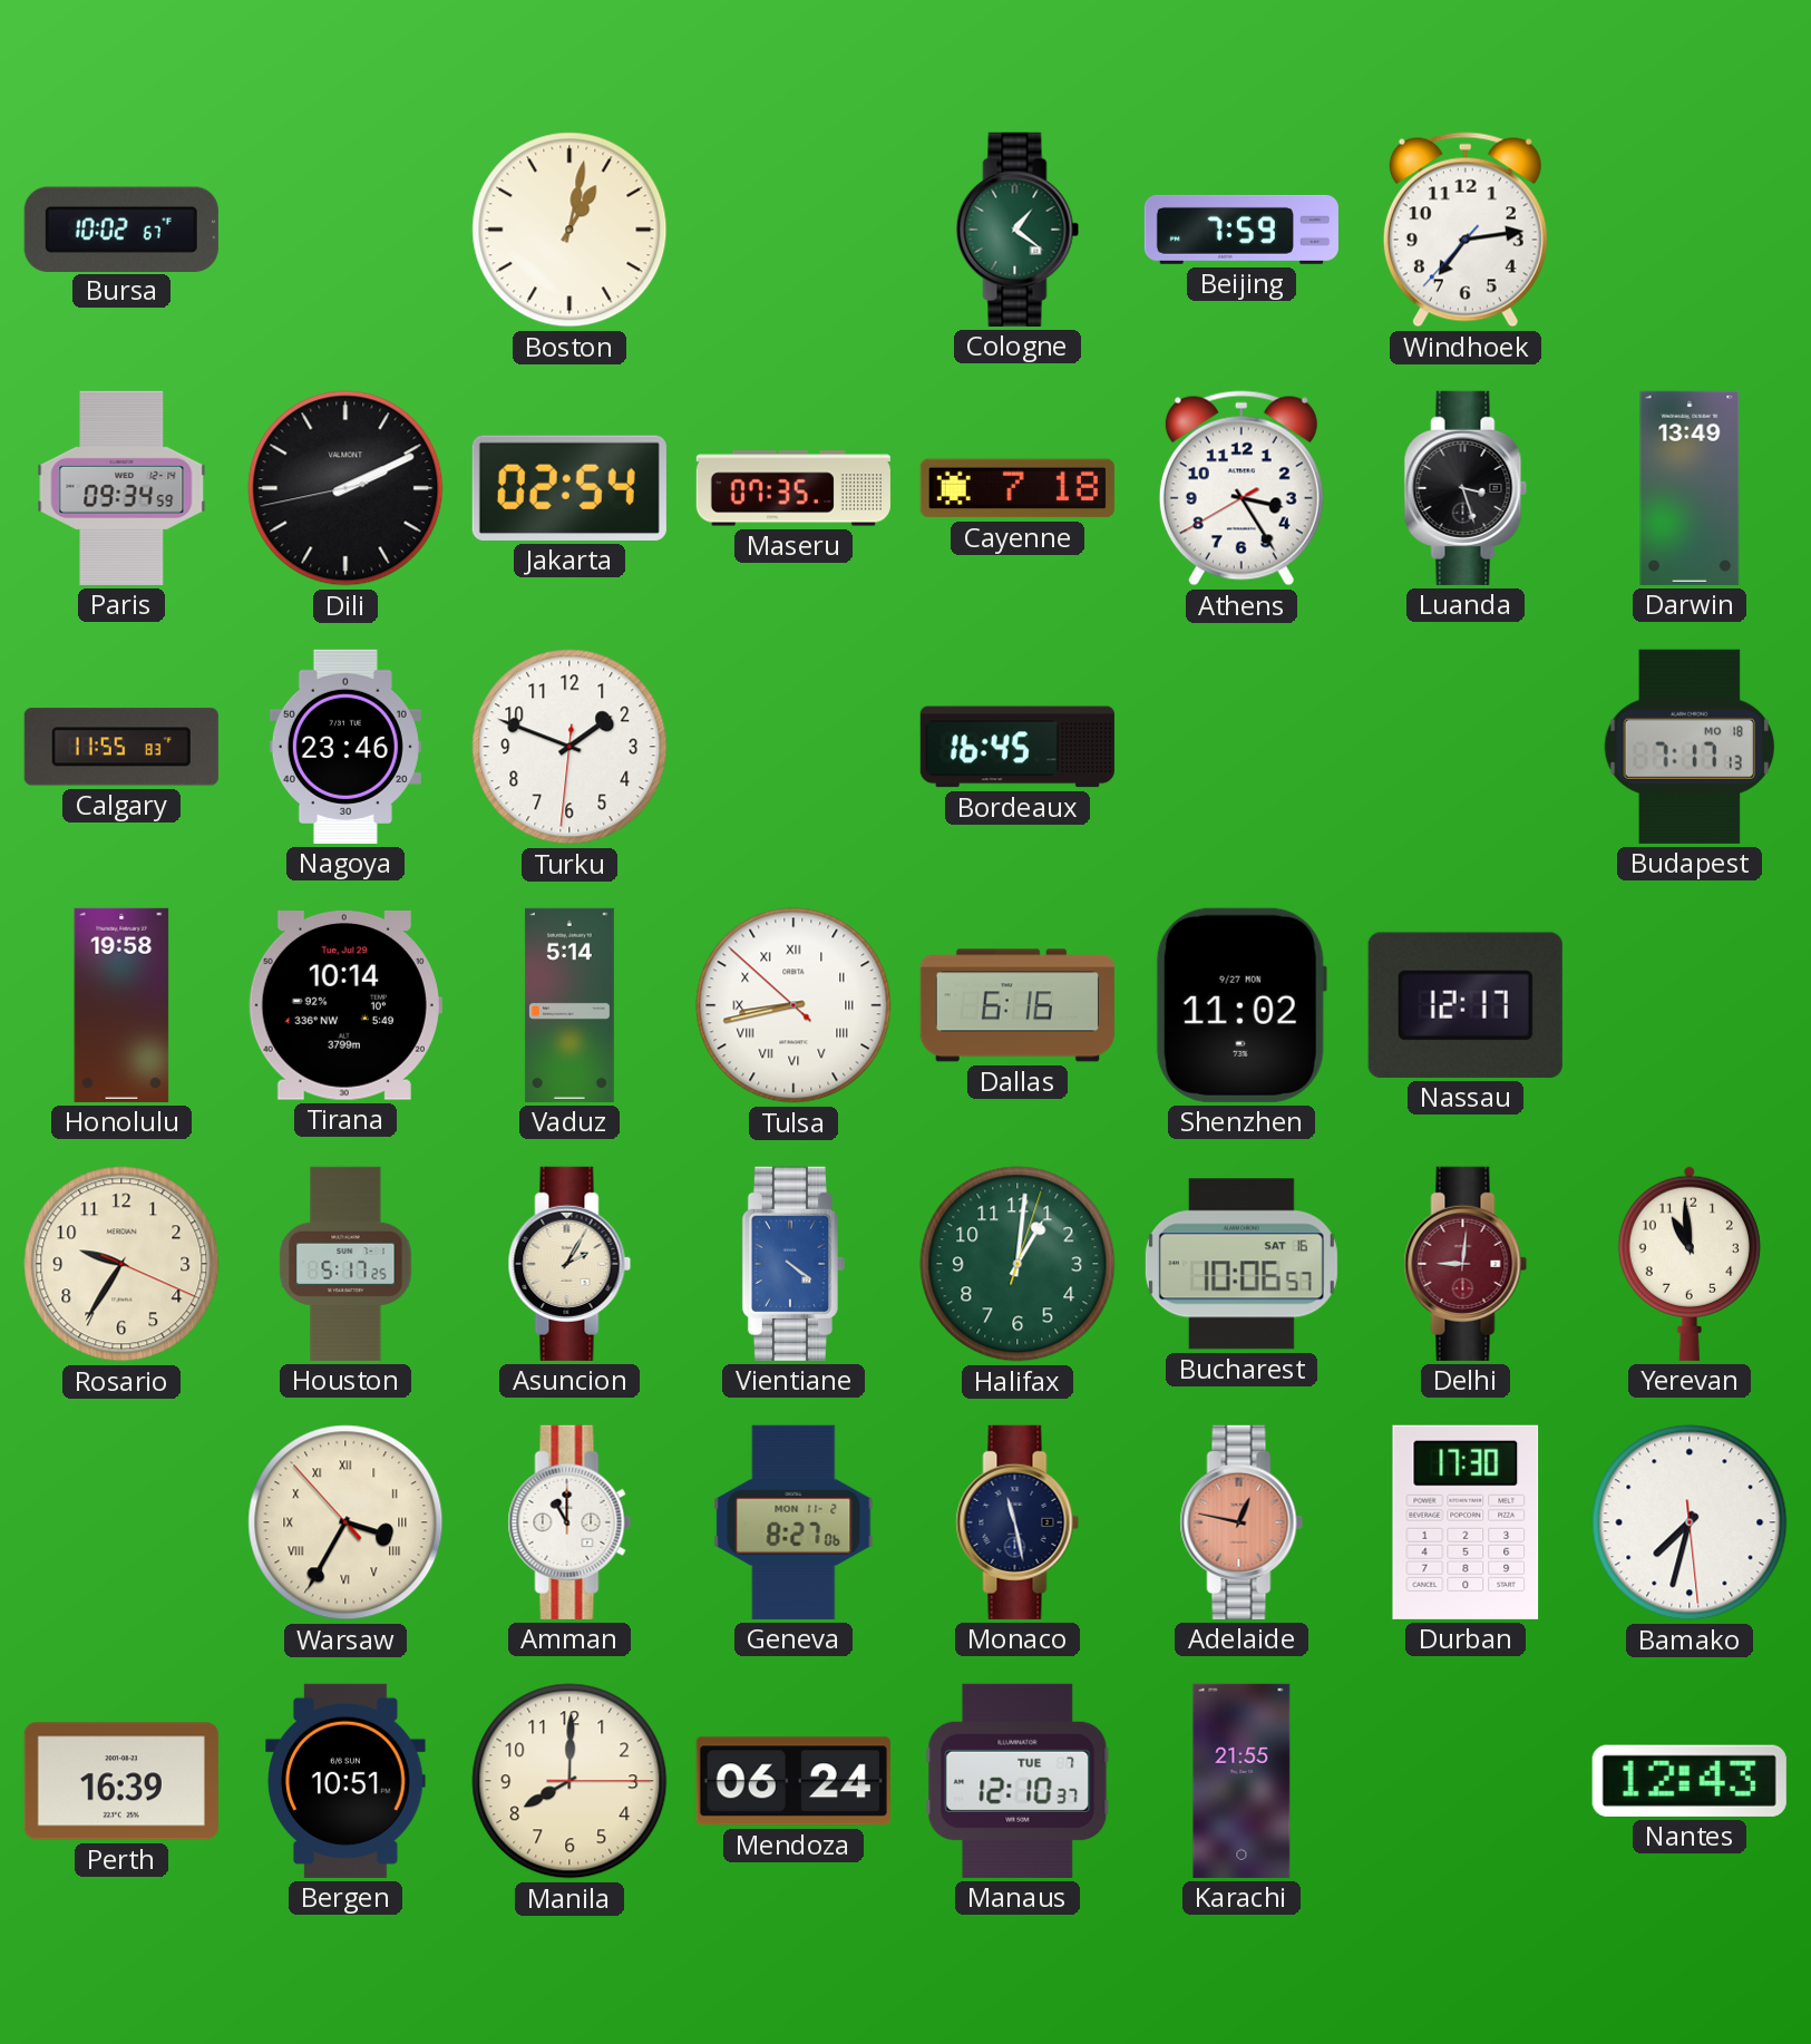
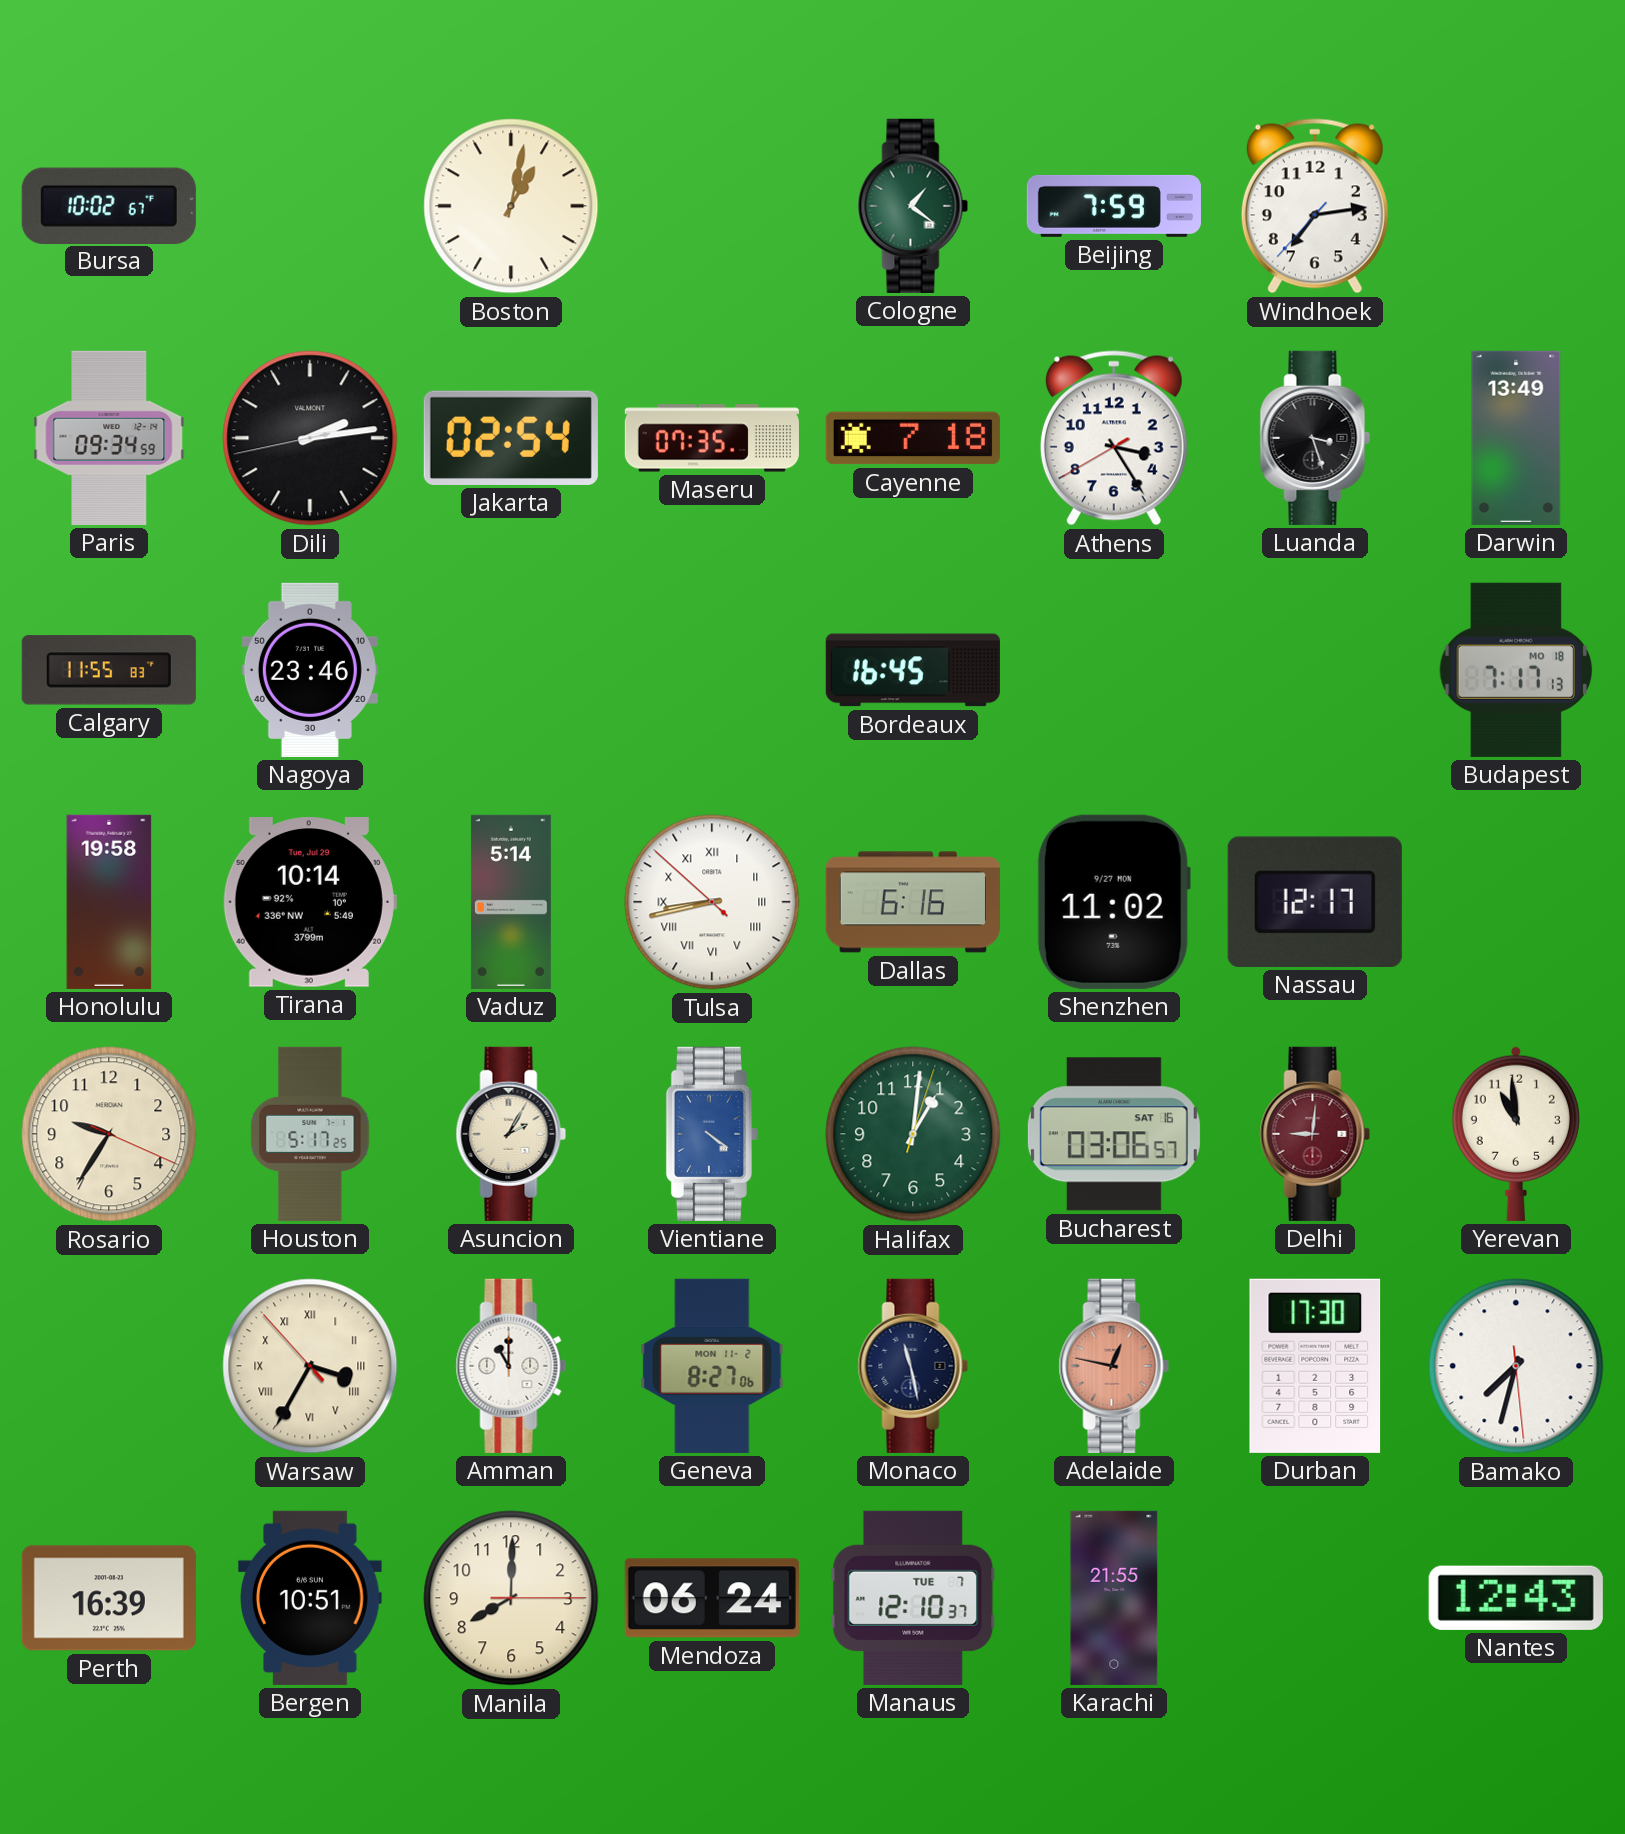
Dili: 2:10 -> 2:13
Turku: 1:48 -> none
Bucharest: 10:06 -> 03:06
